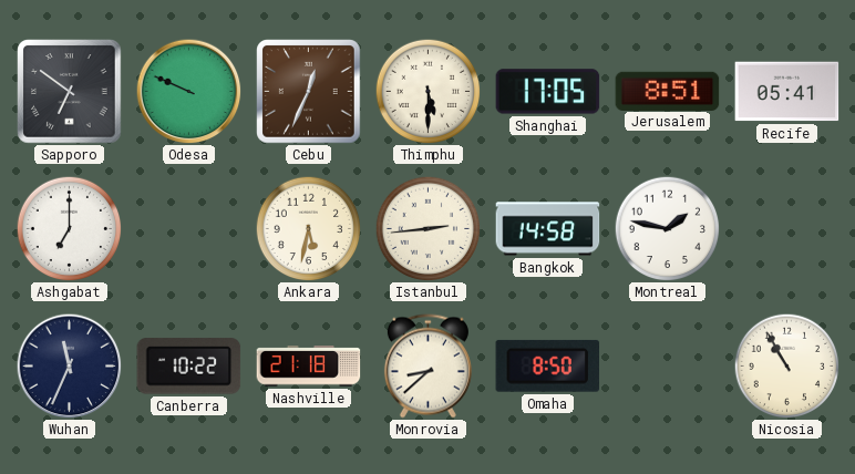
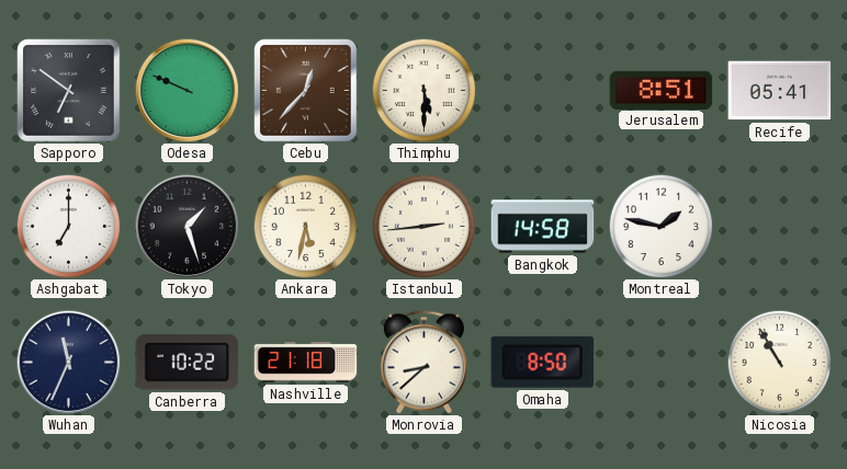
Cebu: 12:34 -> 12:37
Shanghai: 17:05 -> none
Tokyo: none -> 1:27
